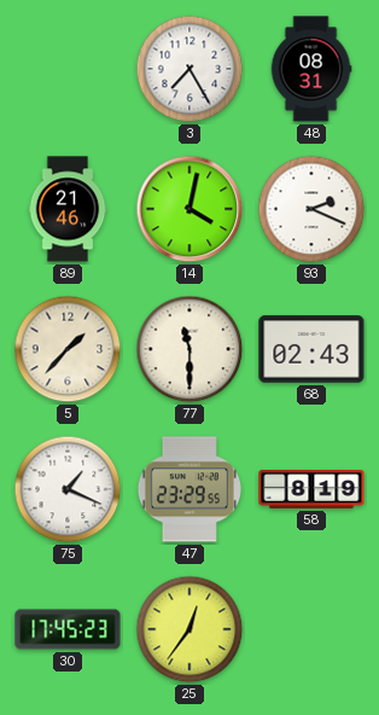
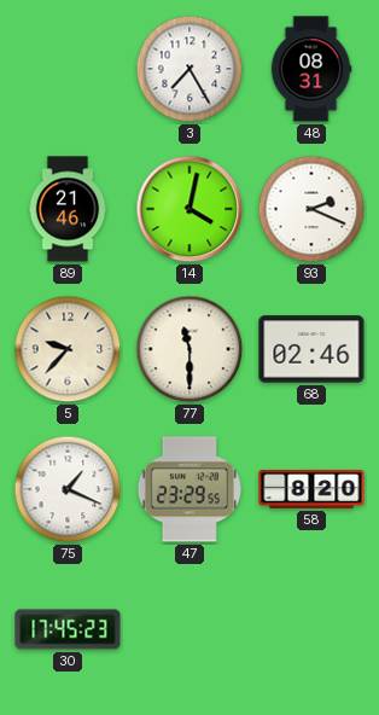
5: 1:37 -> 9:37
68: 02:43 -> 02:46
58: 8:19 -> 8:20
25: 12:36 -> none
